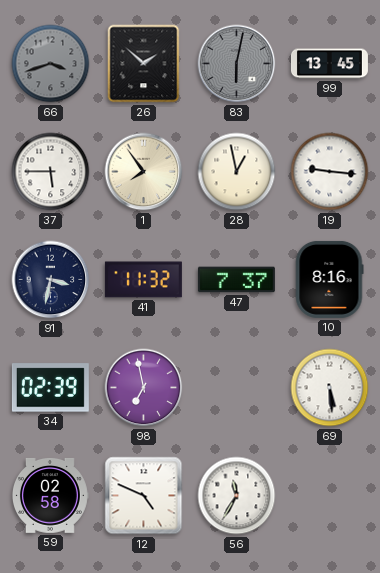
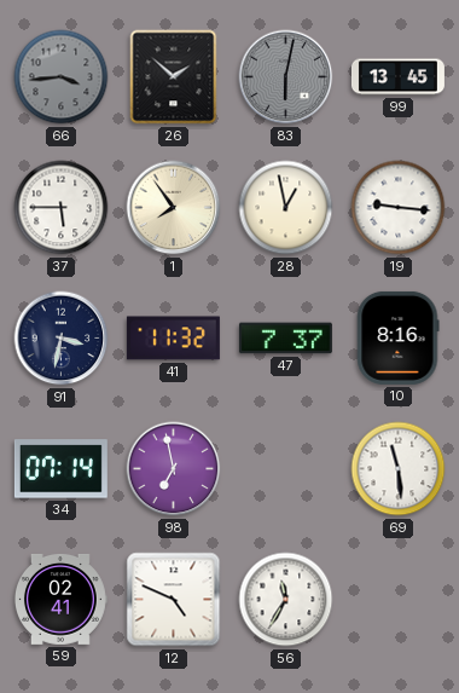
66: 3:42 -> 3:44
34: 02:39 -> 07:14
69: 5:29 -> 11:29
59: 02:58 -> 02:41
